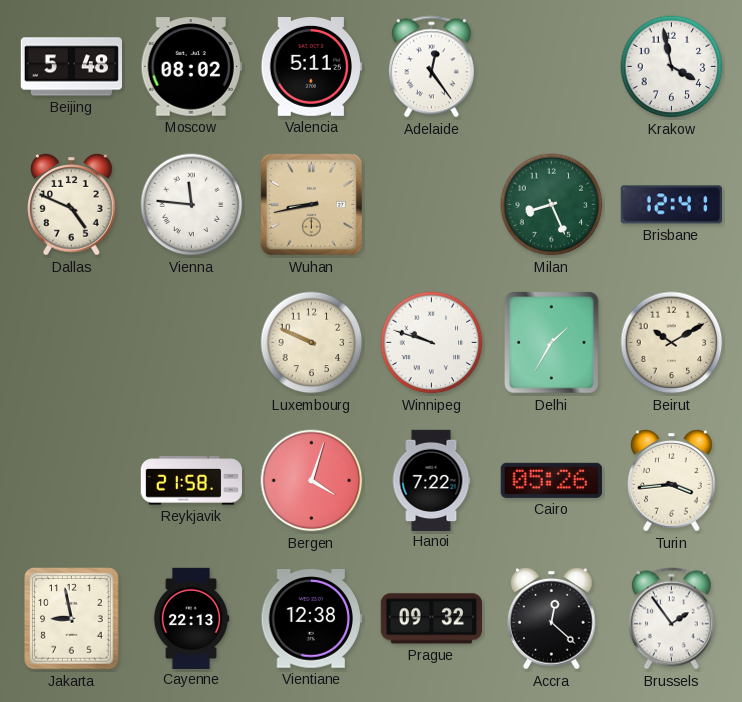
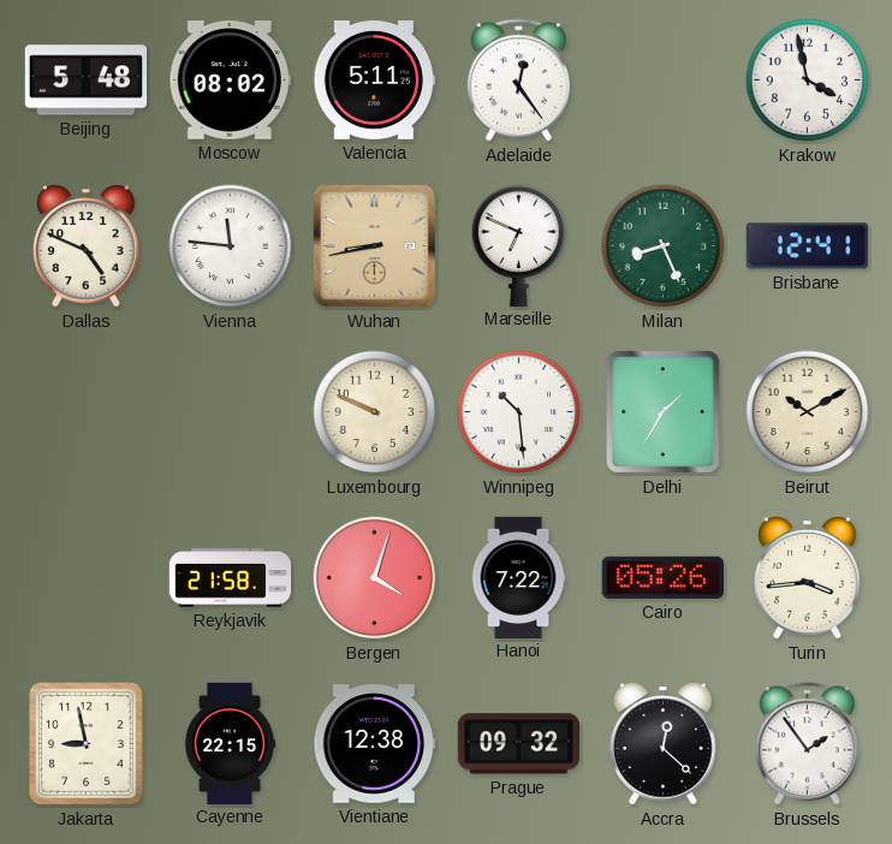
Marseille: none -> 6:49
Winnipeg: 9:48 -> 10:29
Cayenne: 22:13 -> 22:15
